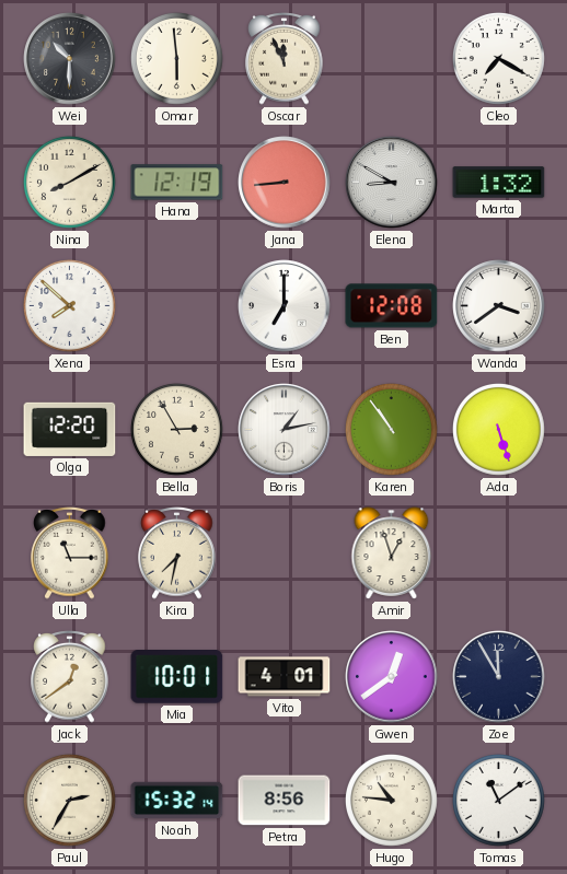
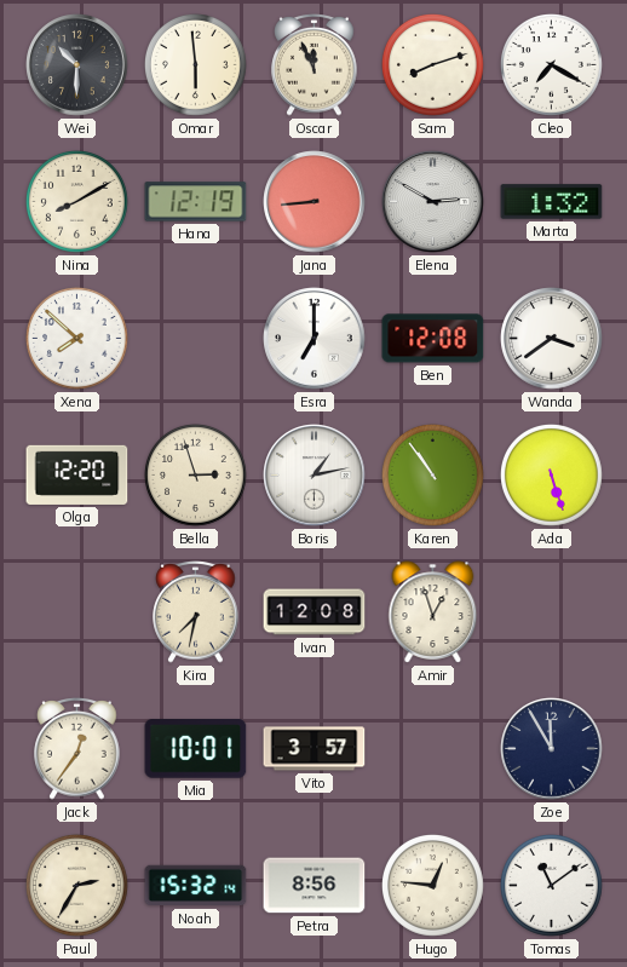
Sam: none -> 8:12
Elena: 8:50 -> 2:50
Bella: 2:55 -> 2:57
Ulla: 11:15 -> none
Ivan: none -> 12:08
Jack: 12:39 -> 12:36
Vito: 4:01 -> 3:57
Gwen: 12:39 -> none
Hugo: 10:46 -> 12:46
